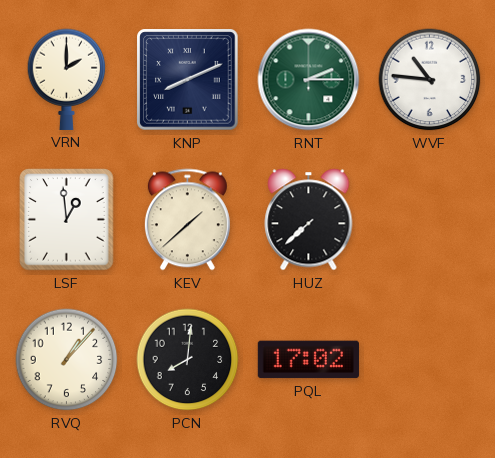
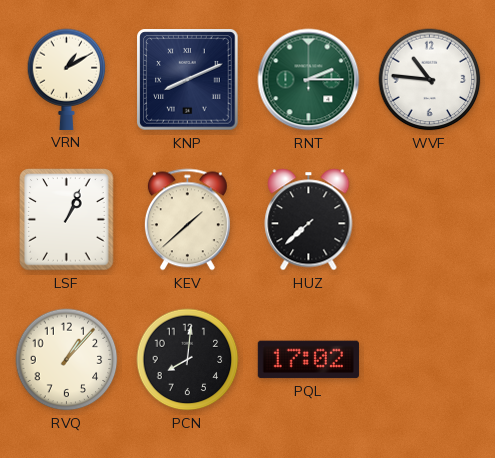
VRN: 2:00 -> 1:10
LSF: 12:59 -> 1:04
